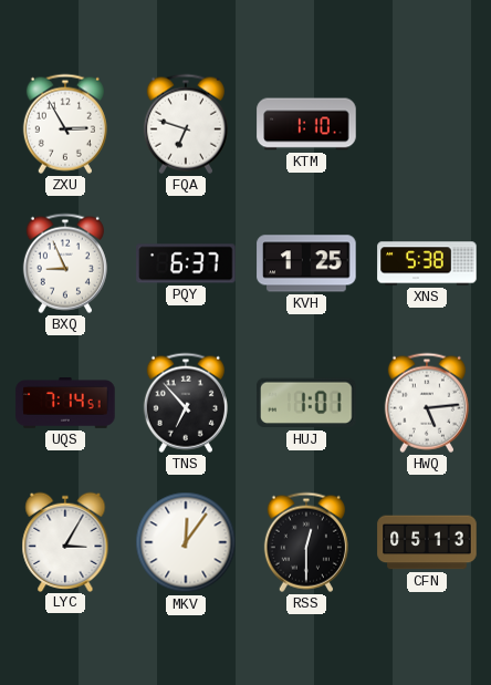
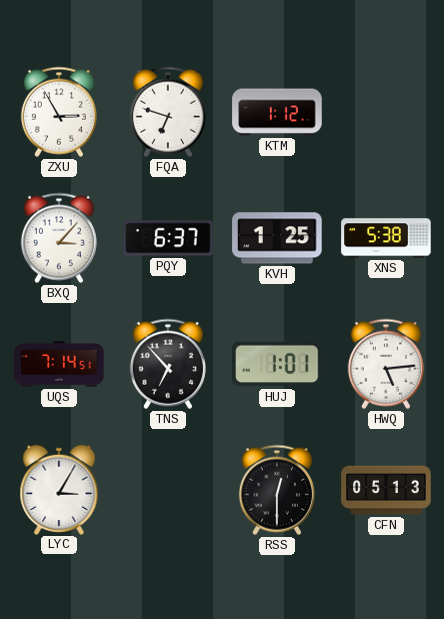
KTM: 1:10 -> 1:12
BXQ: 8:56 -> 3:07
MKV: 12:06 -> none
